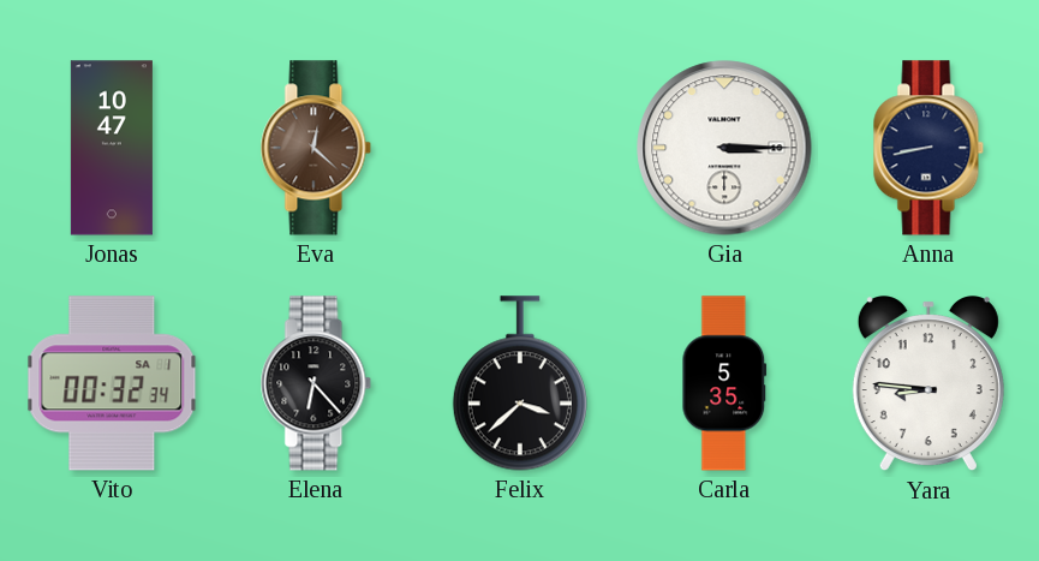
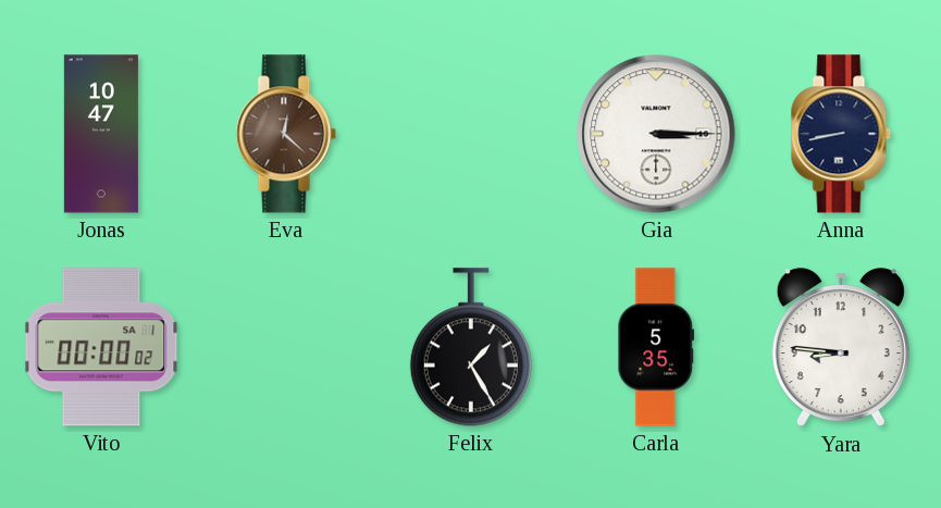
Vito: 00:32 -> 00:00
Elena: 6:23 -> none
Felix: 3:38 -> 1:25
